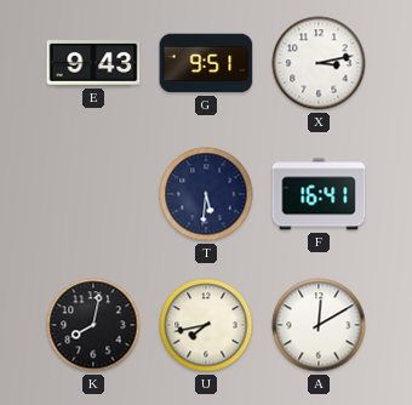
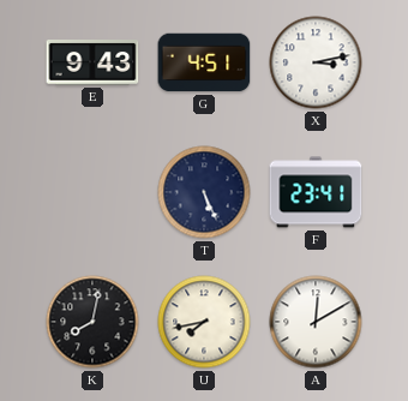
G: 9:51 -> 4:51
T: 5:31 -> 5:26
F: 16:41 -> 23:41
